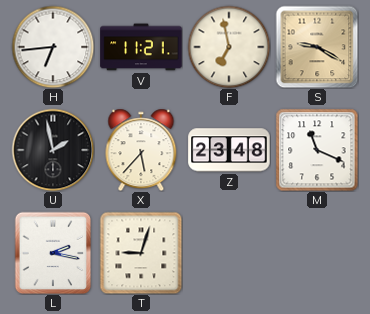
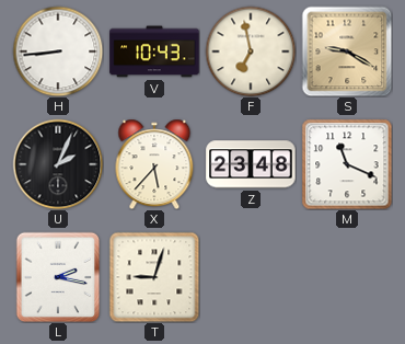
H: 6:44 -> 8:44
V: 11:21 -> 10:43
U: 1:58 -> 2:04
